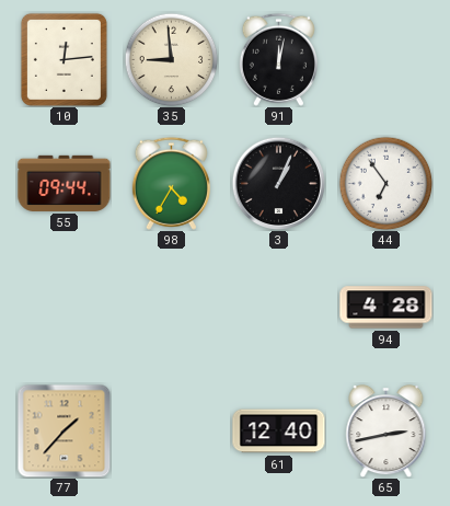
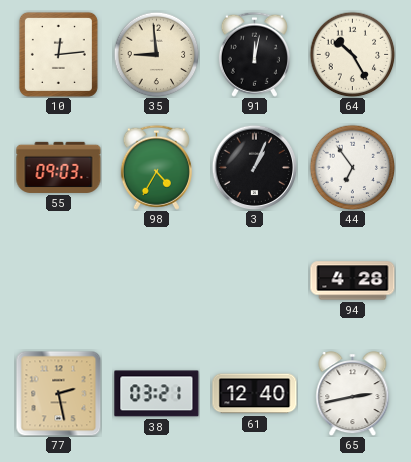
64: none -> 10:25
55: 09:44 -> 09:03
77: 1:37 -> 2:28
38: none -> 03:21
